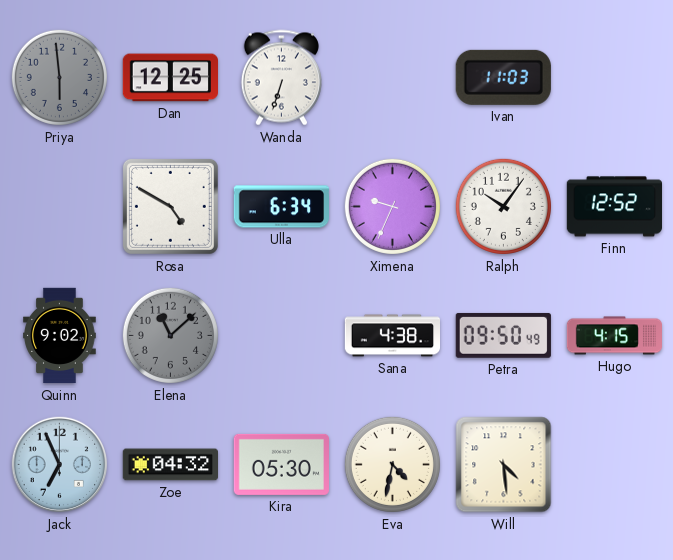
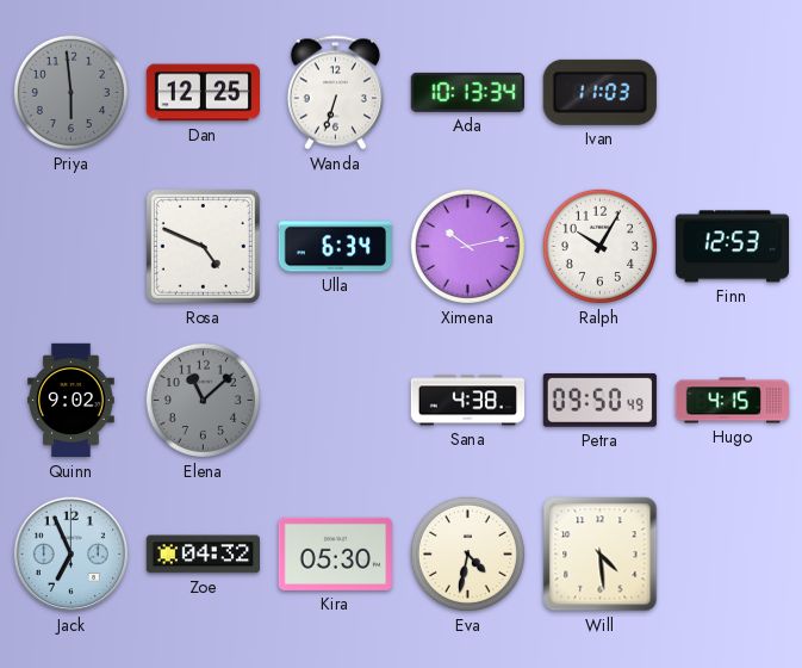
Ada: none -> 10:13
Rosa: 4:50 -> 4:49
Ximena: 9:34 -> 10:13
Ralph: 10:06 -> 10:05
Finn: 12:52 -> 12:53
